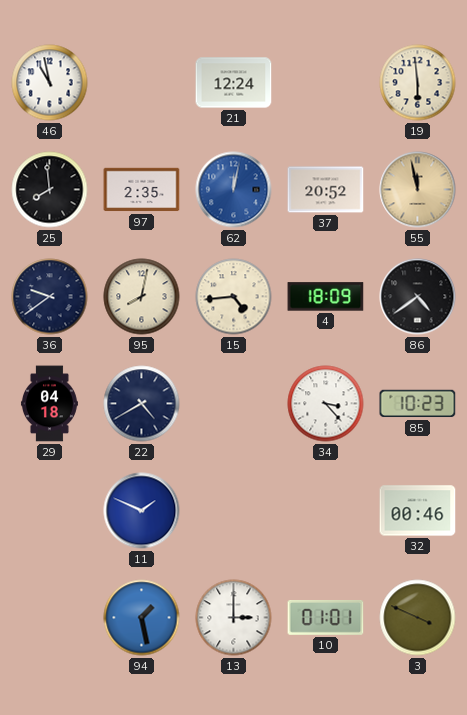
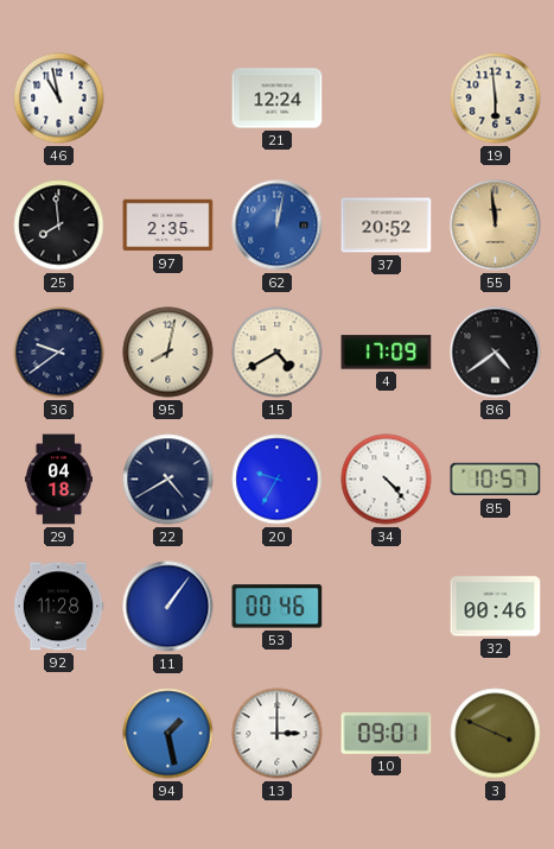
55: 11:58 -> 11:59
15: 4:44 -> 4:40
4: 18:09 -> 17:09
20: none -> 9:35
34: 3:23 -> 4:23
85: 10:23 -> 10:57
92: none -> 11:28
11: 1:49 -> 1:06
53: none -> 00:46
10: 01:01 -> 09:01
